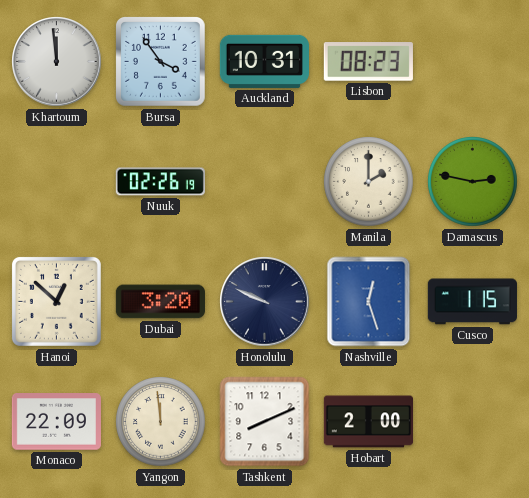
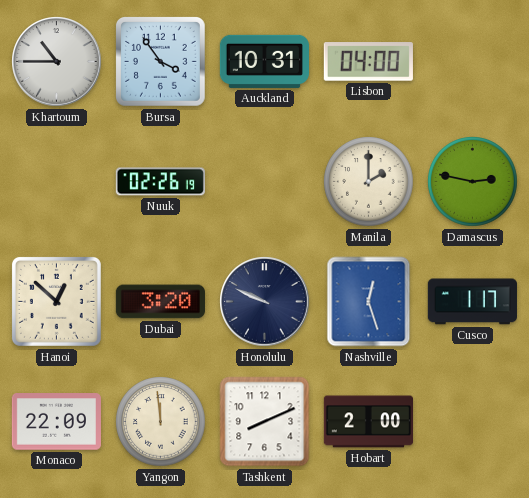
Khartoum: 11:59 -> 10:45
Lisbon: 08:23 -> 04:00
Cusco: 1:15 -> 1:17
